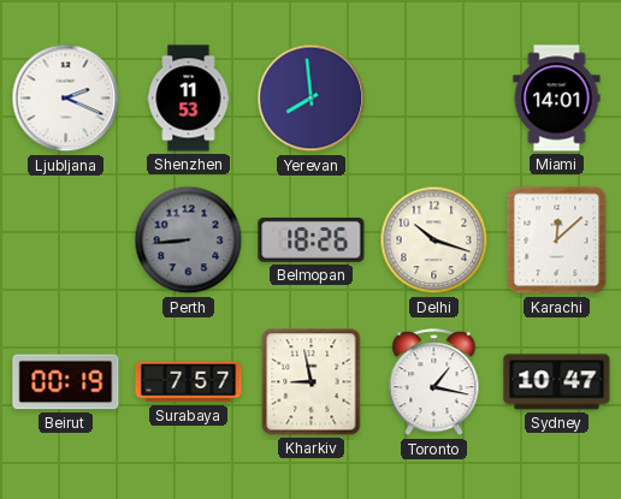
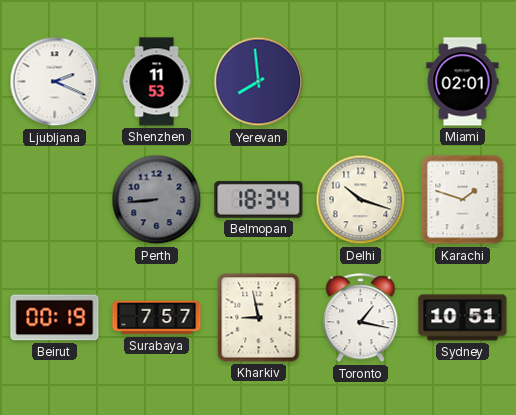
Miami: 14:01 -> 02:01
Belmopan: 18:26 -> 18:34
Karachi: 12:08 -> 1:48
Sydney: 10:47 -> 10:51
